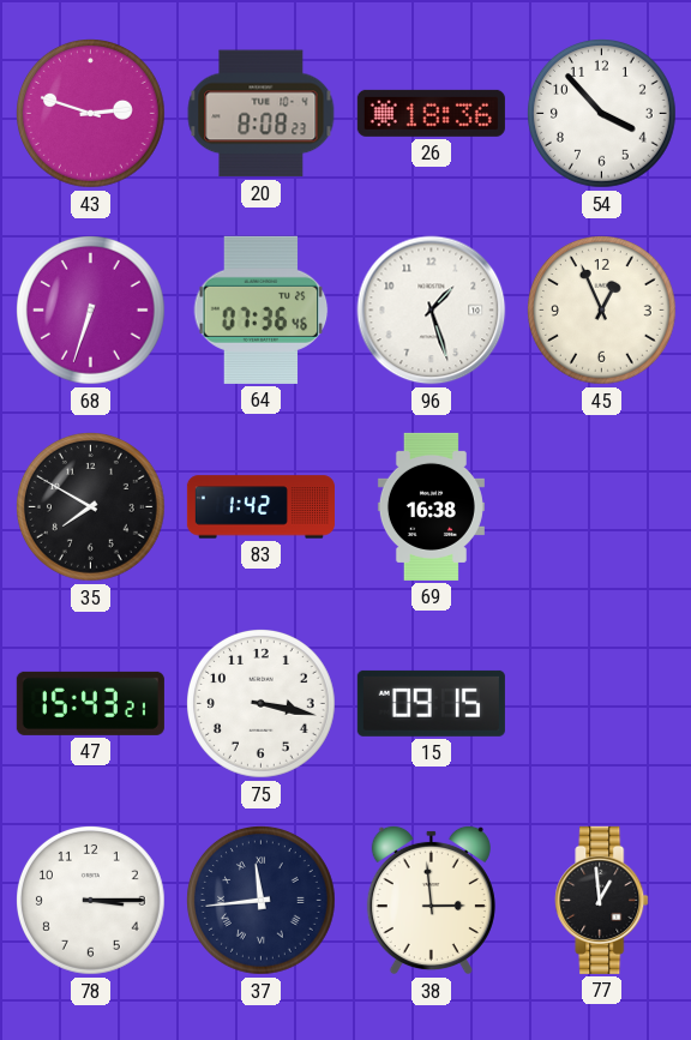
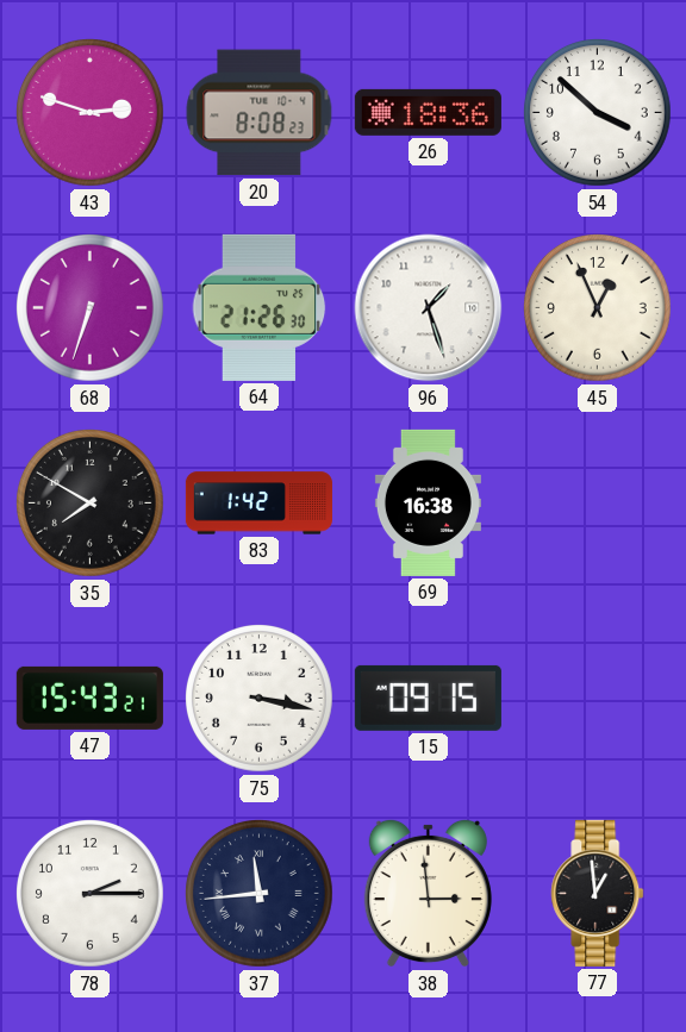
54: 3:53 -> 3:52
64: 07:36 -> 21:26
78: 3:15 -> 2:15
